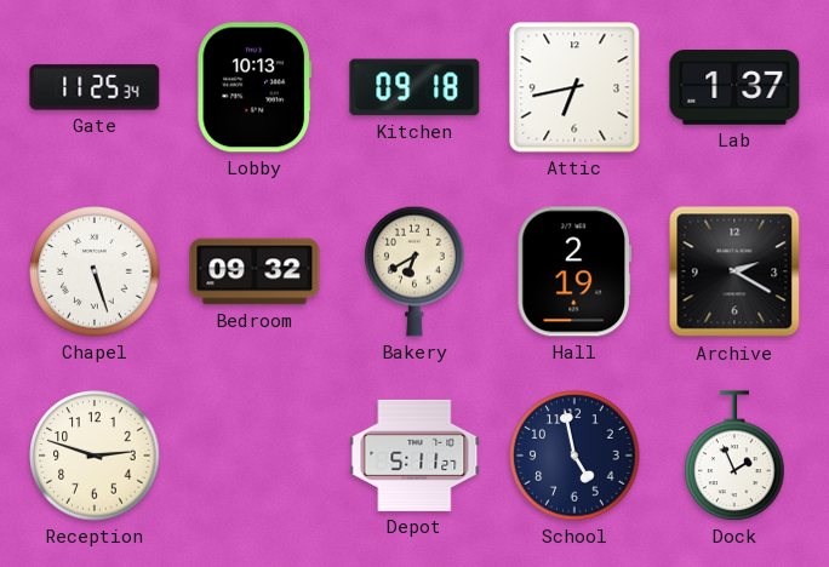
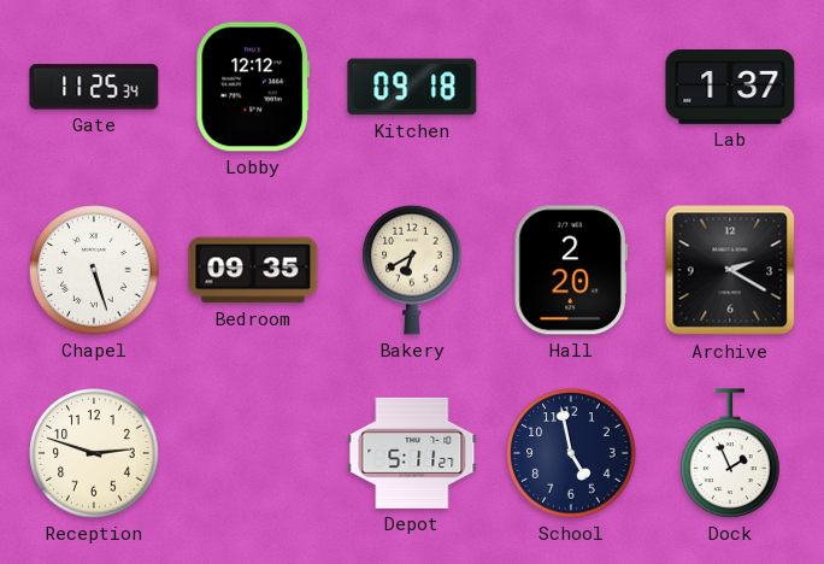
Lobby: 10:13 -> 12:12
Attic: 6:43 -> none
Bedroom: 09:32 -> 09:35
Hall: 2:19 -> 2:20
